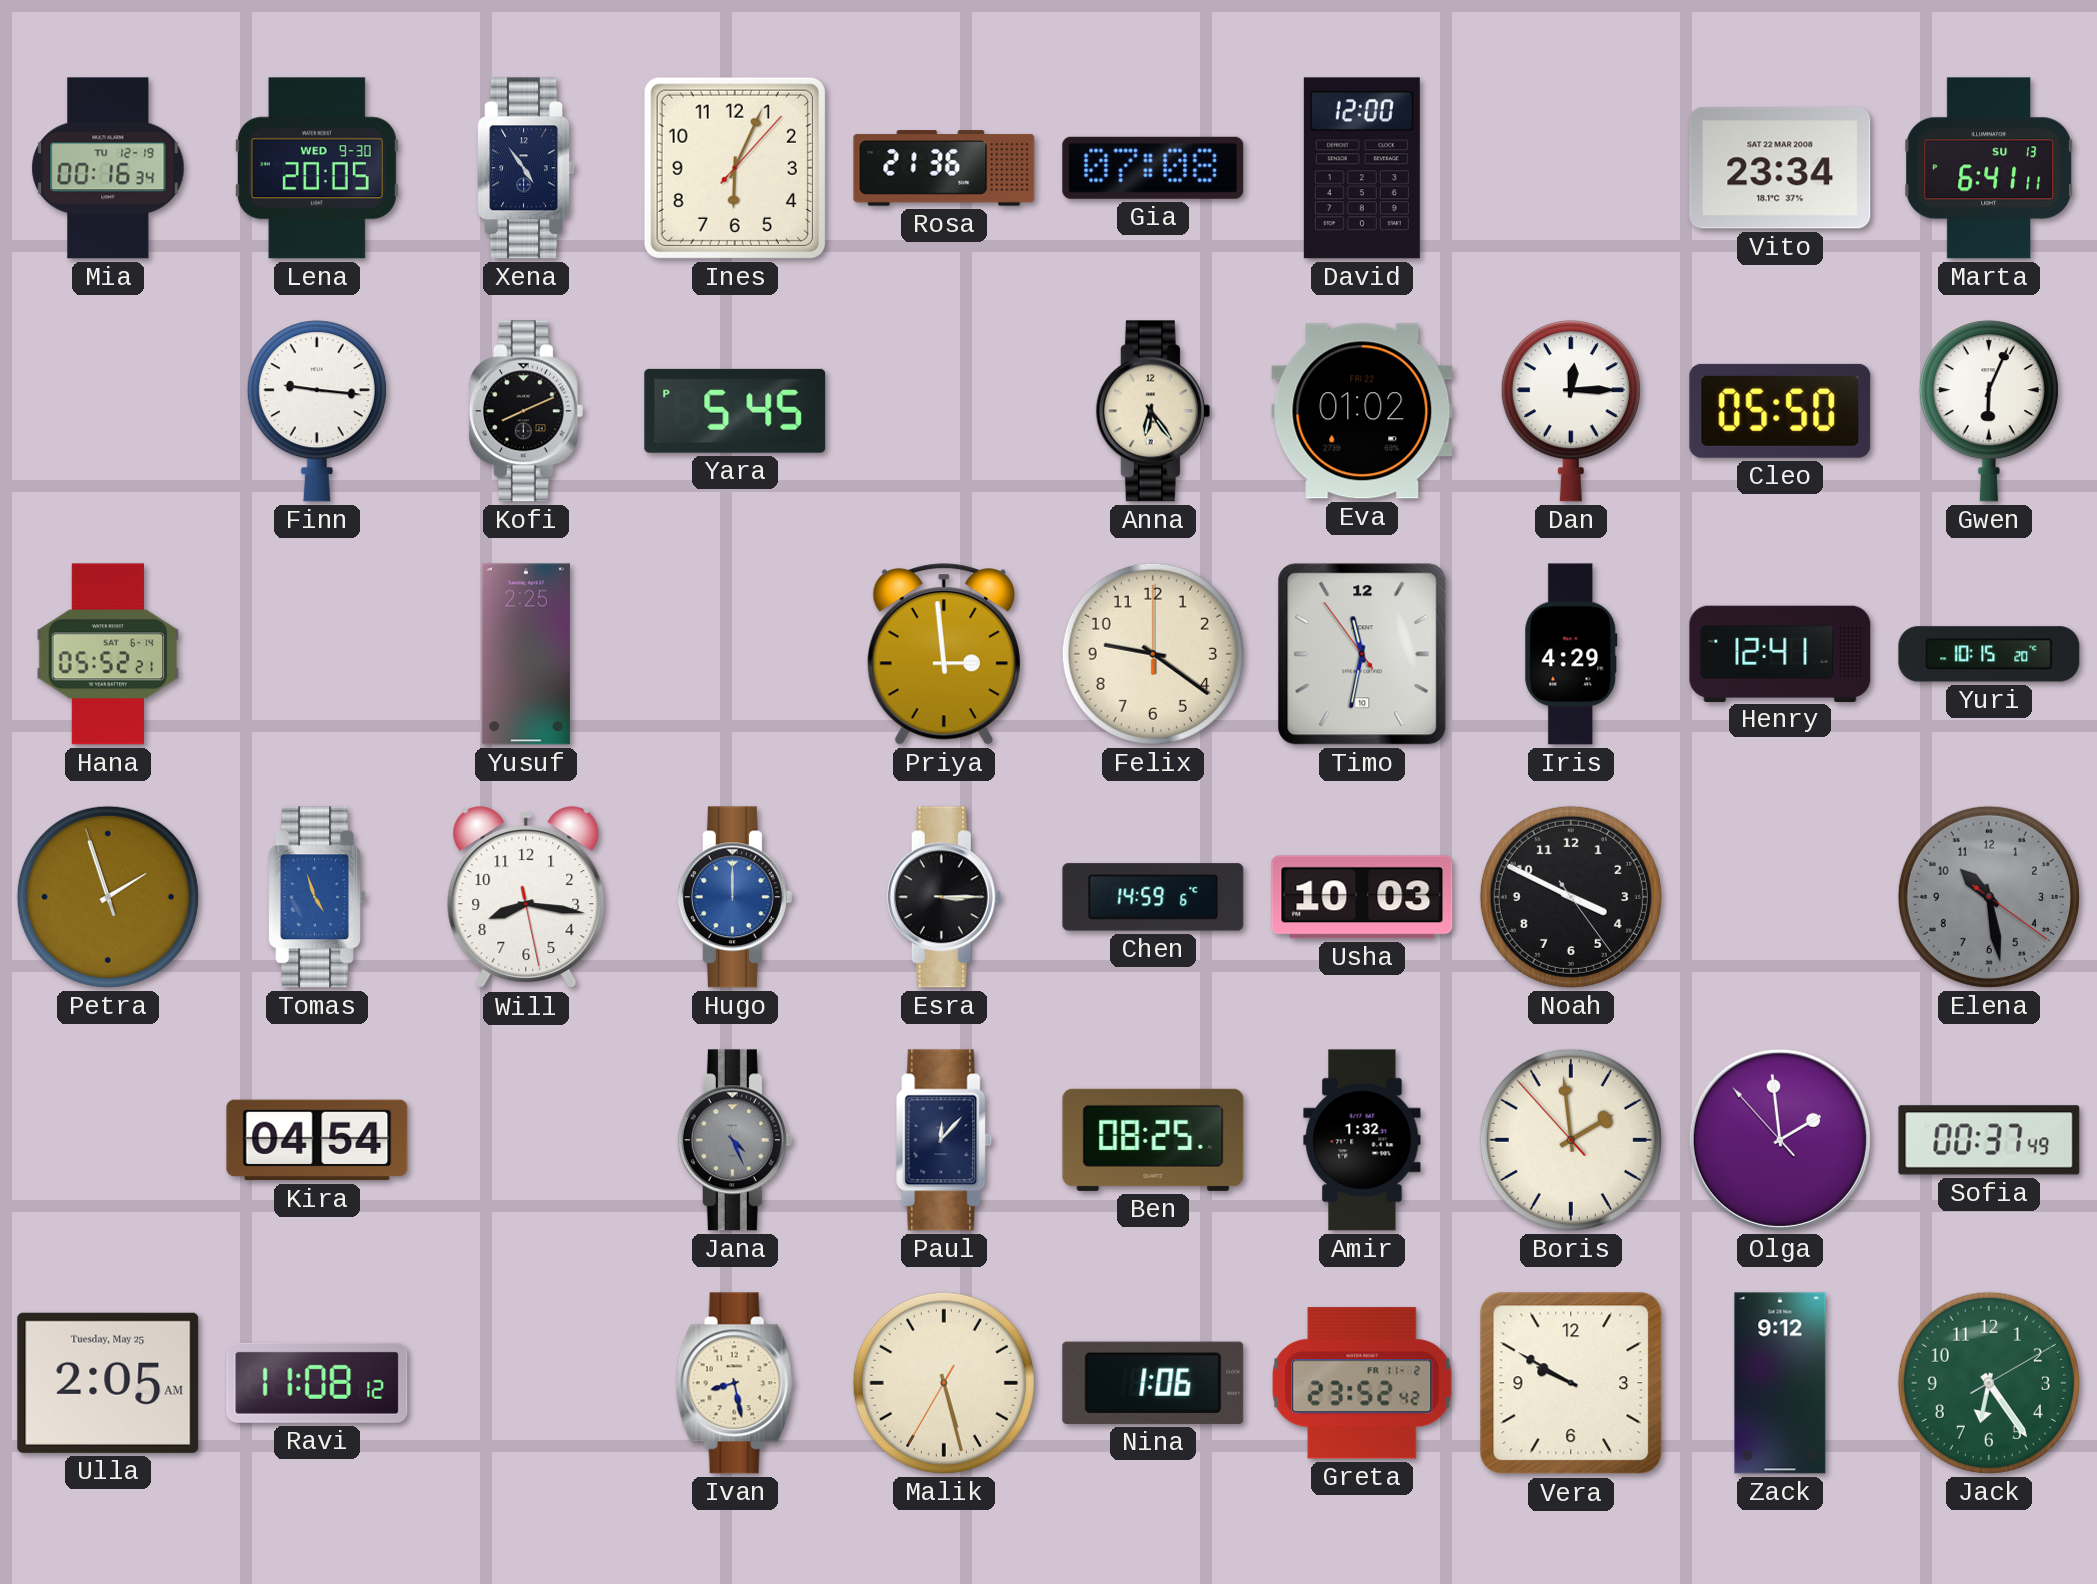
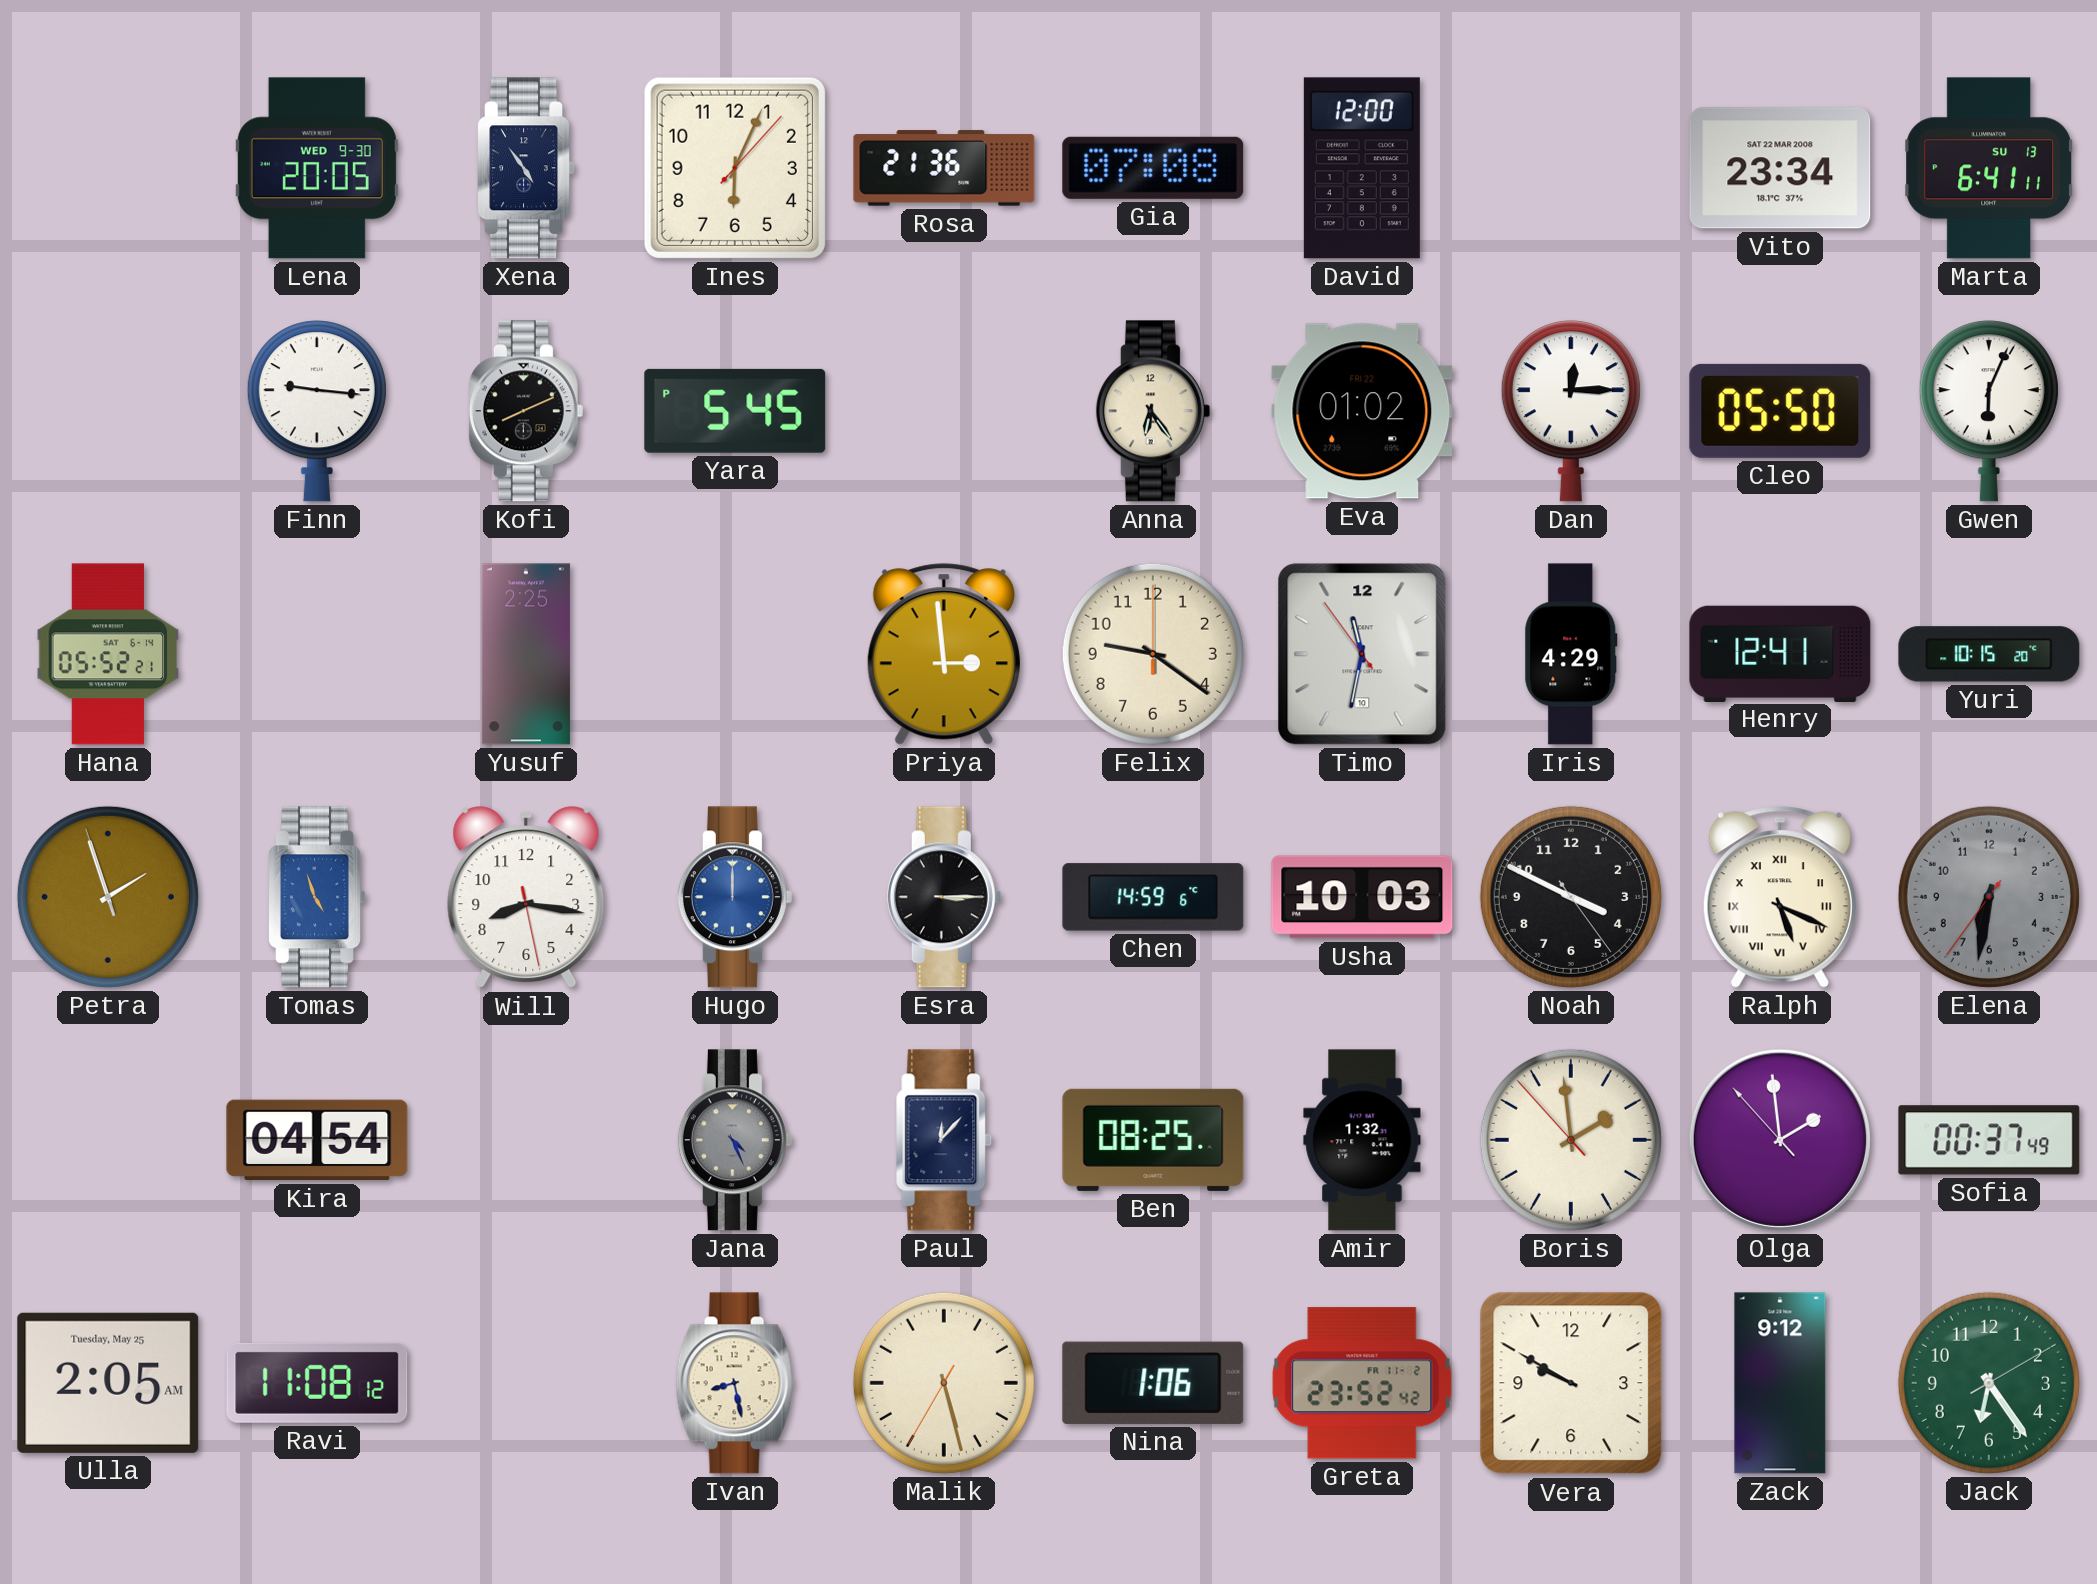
Mia: 00:16 -> none
Ralph: none -> 5:19
Elena: 10:28 -> 6:31
